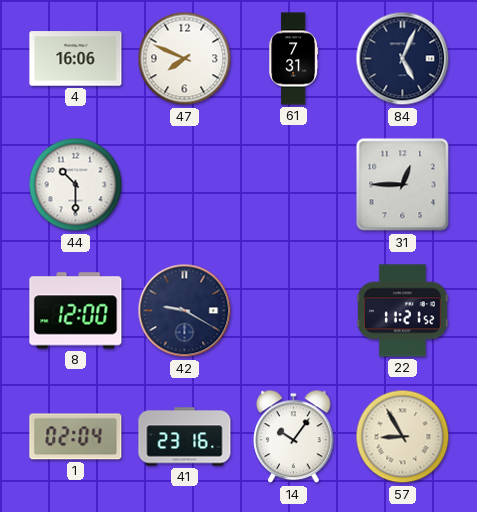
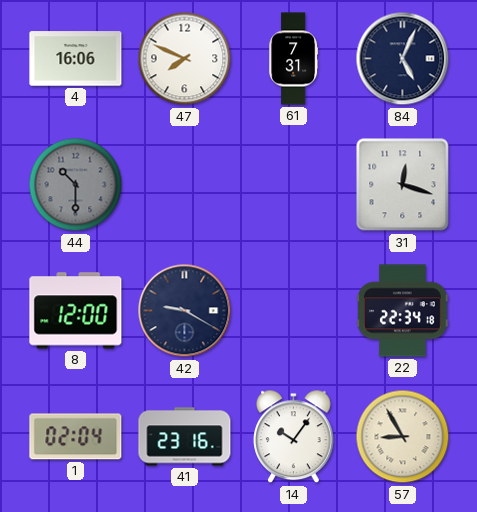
44 dial: white -> grey
31: 12:45 -> 12:18
22: 11:21 -> 22:34
